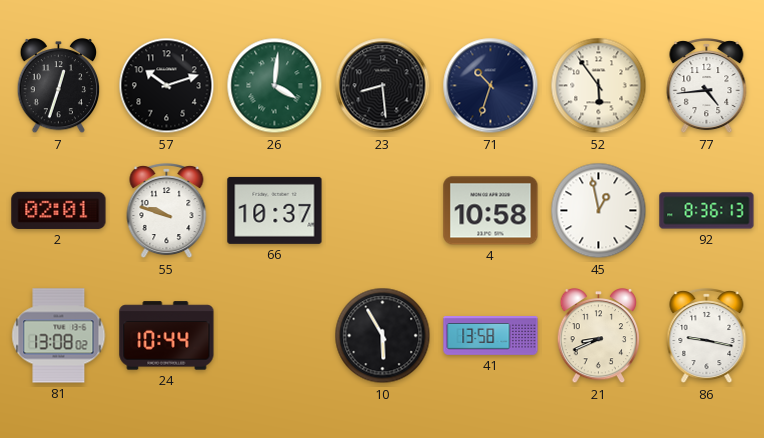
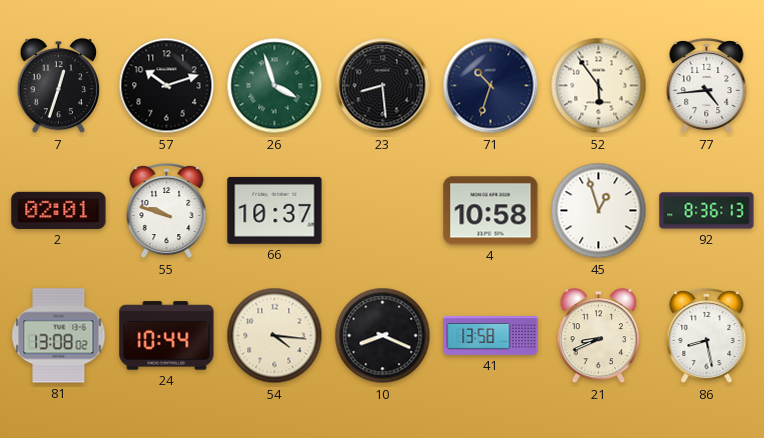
26: 4:01 -> 3:57
45: 12:58 -> 12:57
54: none -> 4:16
10: 5:55 -> 8:19
86: 9:17 -> 8:28
